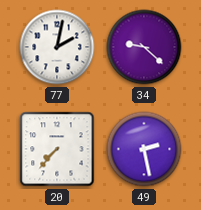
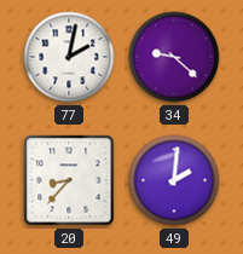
20: 7:37 -> 8:37
49: 2:28 -> 2:01
